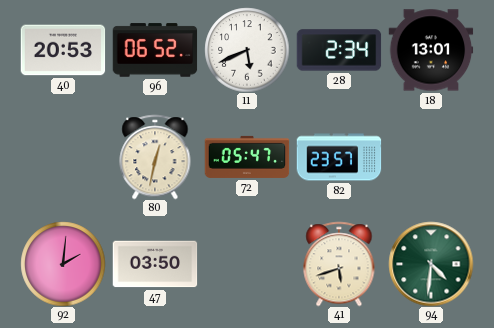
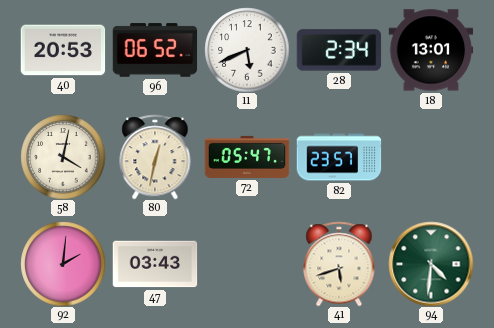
58: none -> 4:02
47: 03:50 -> 03:43
